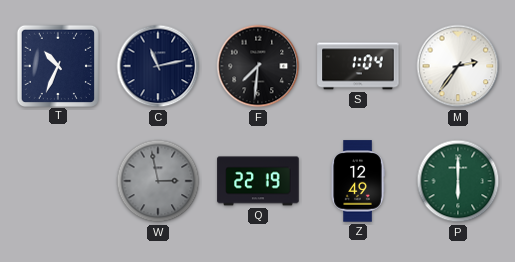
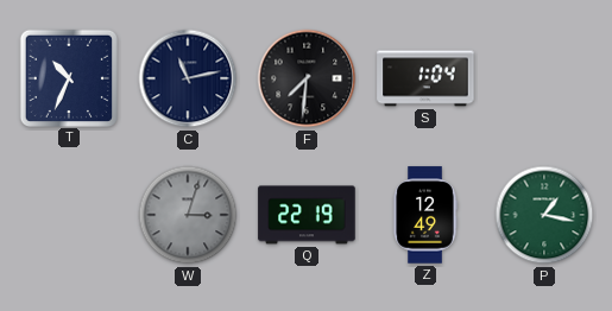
M: 2:36 -> none
W: 2:58 -> 3:03
P: 6:00 -> 1:17
